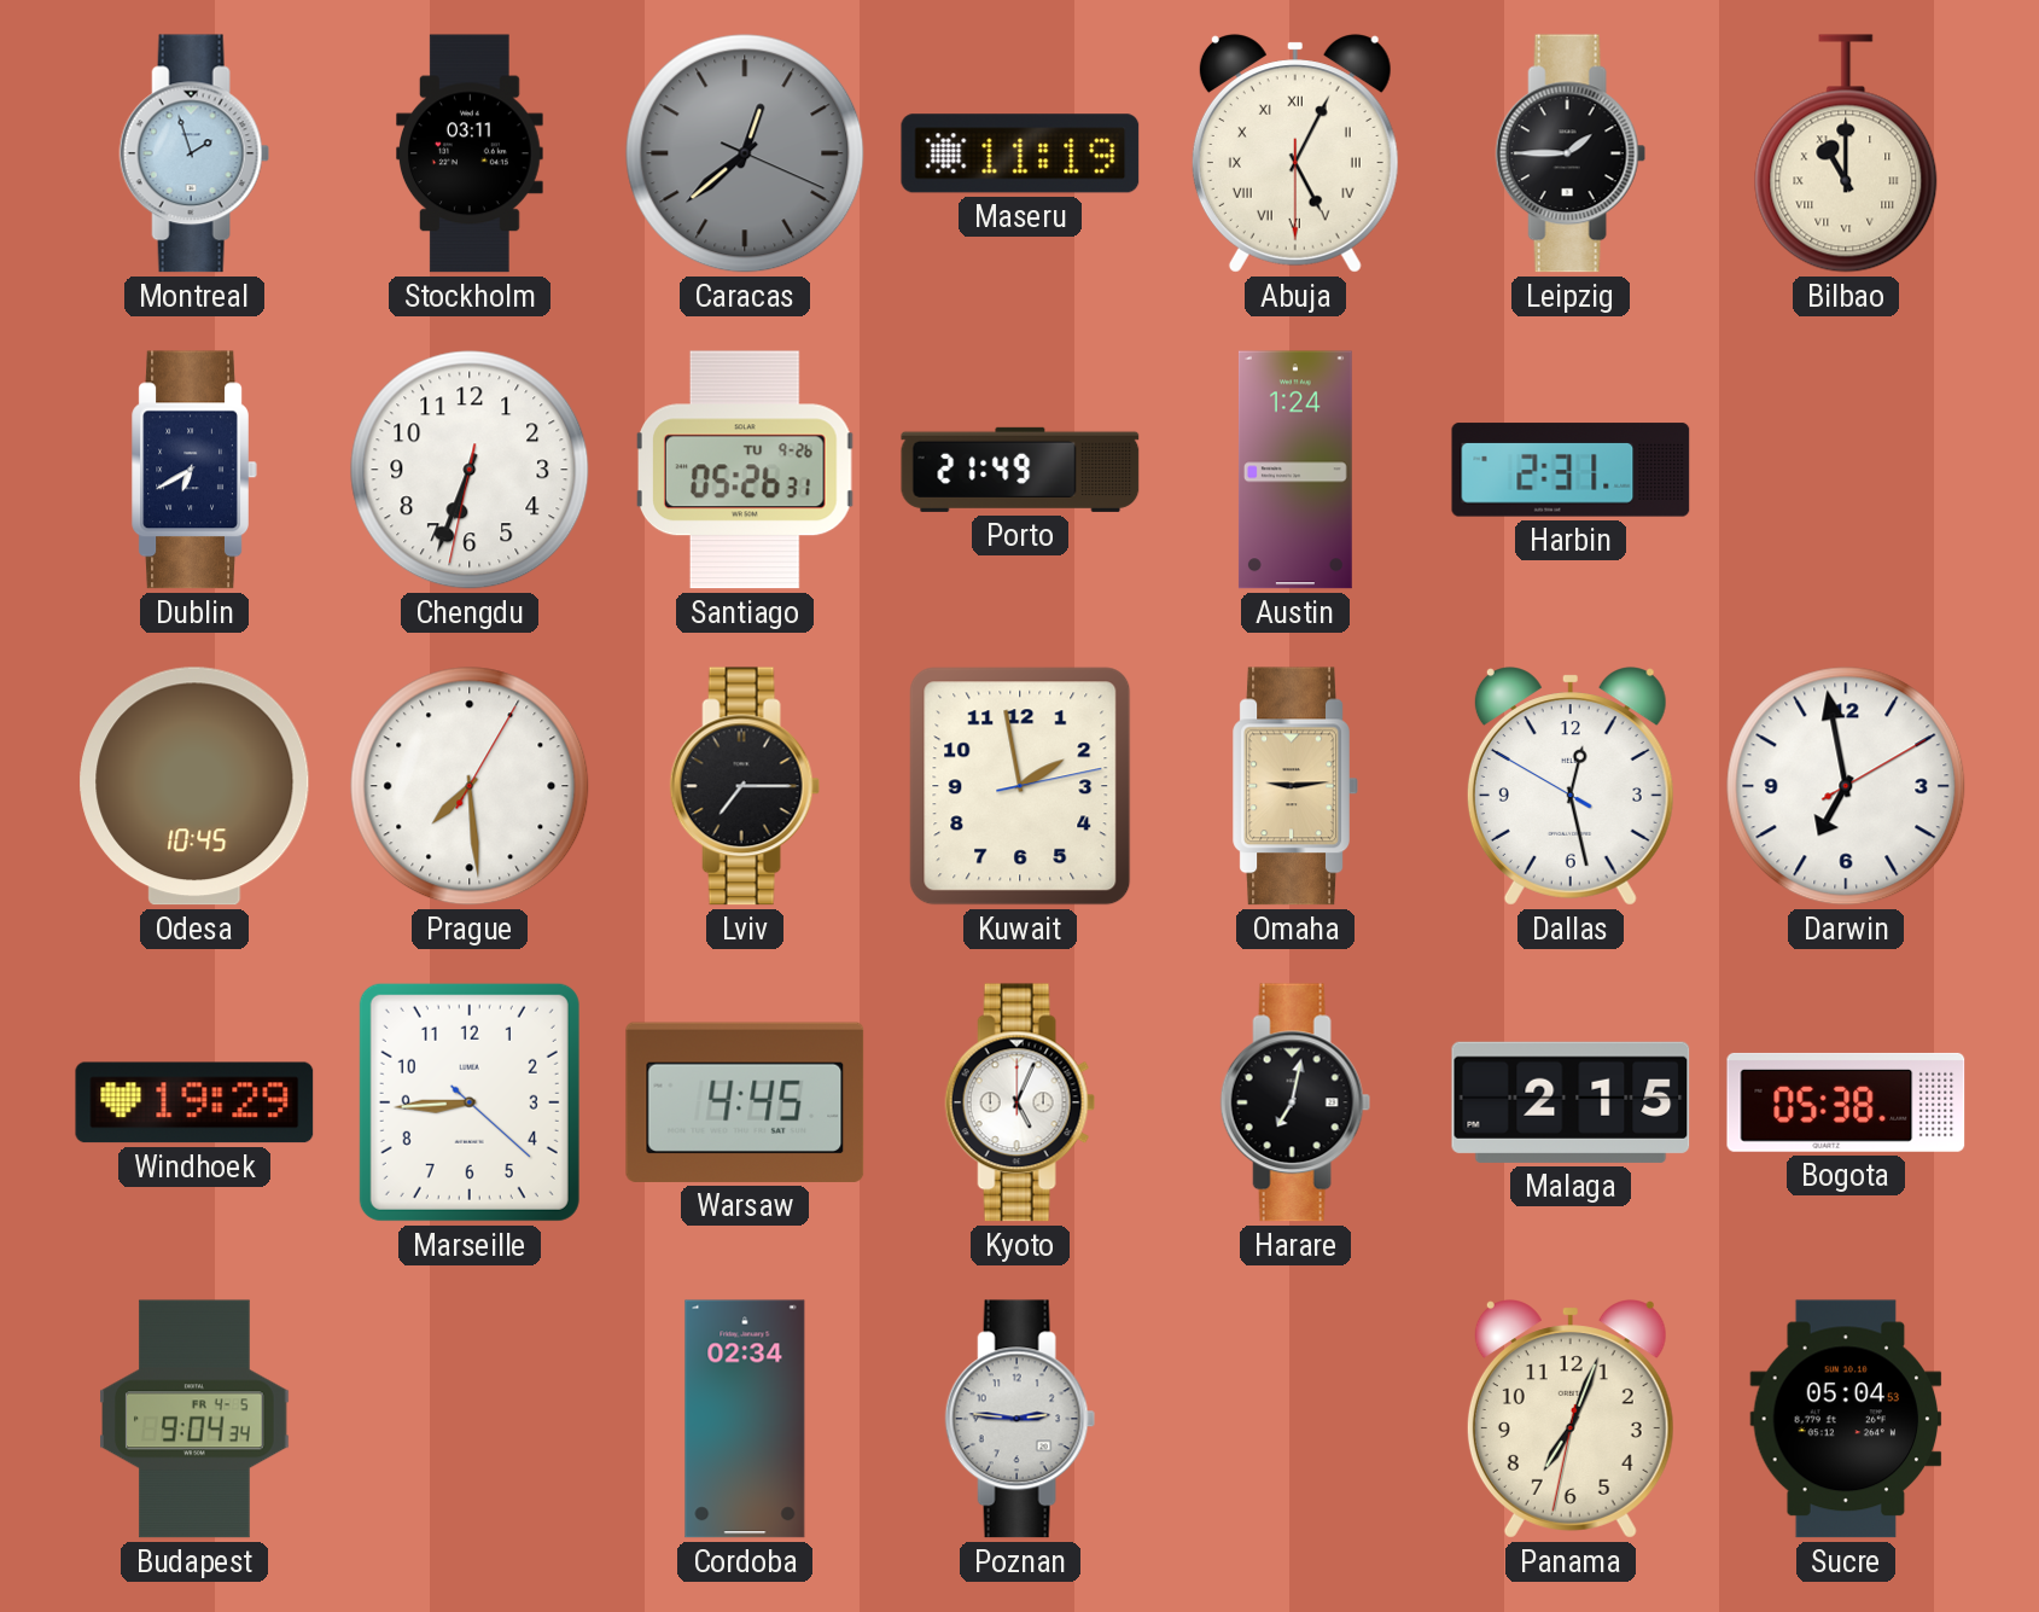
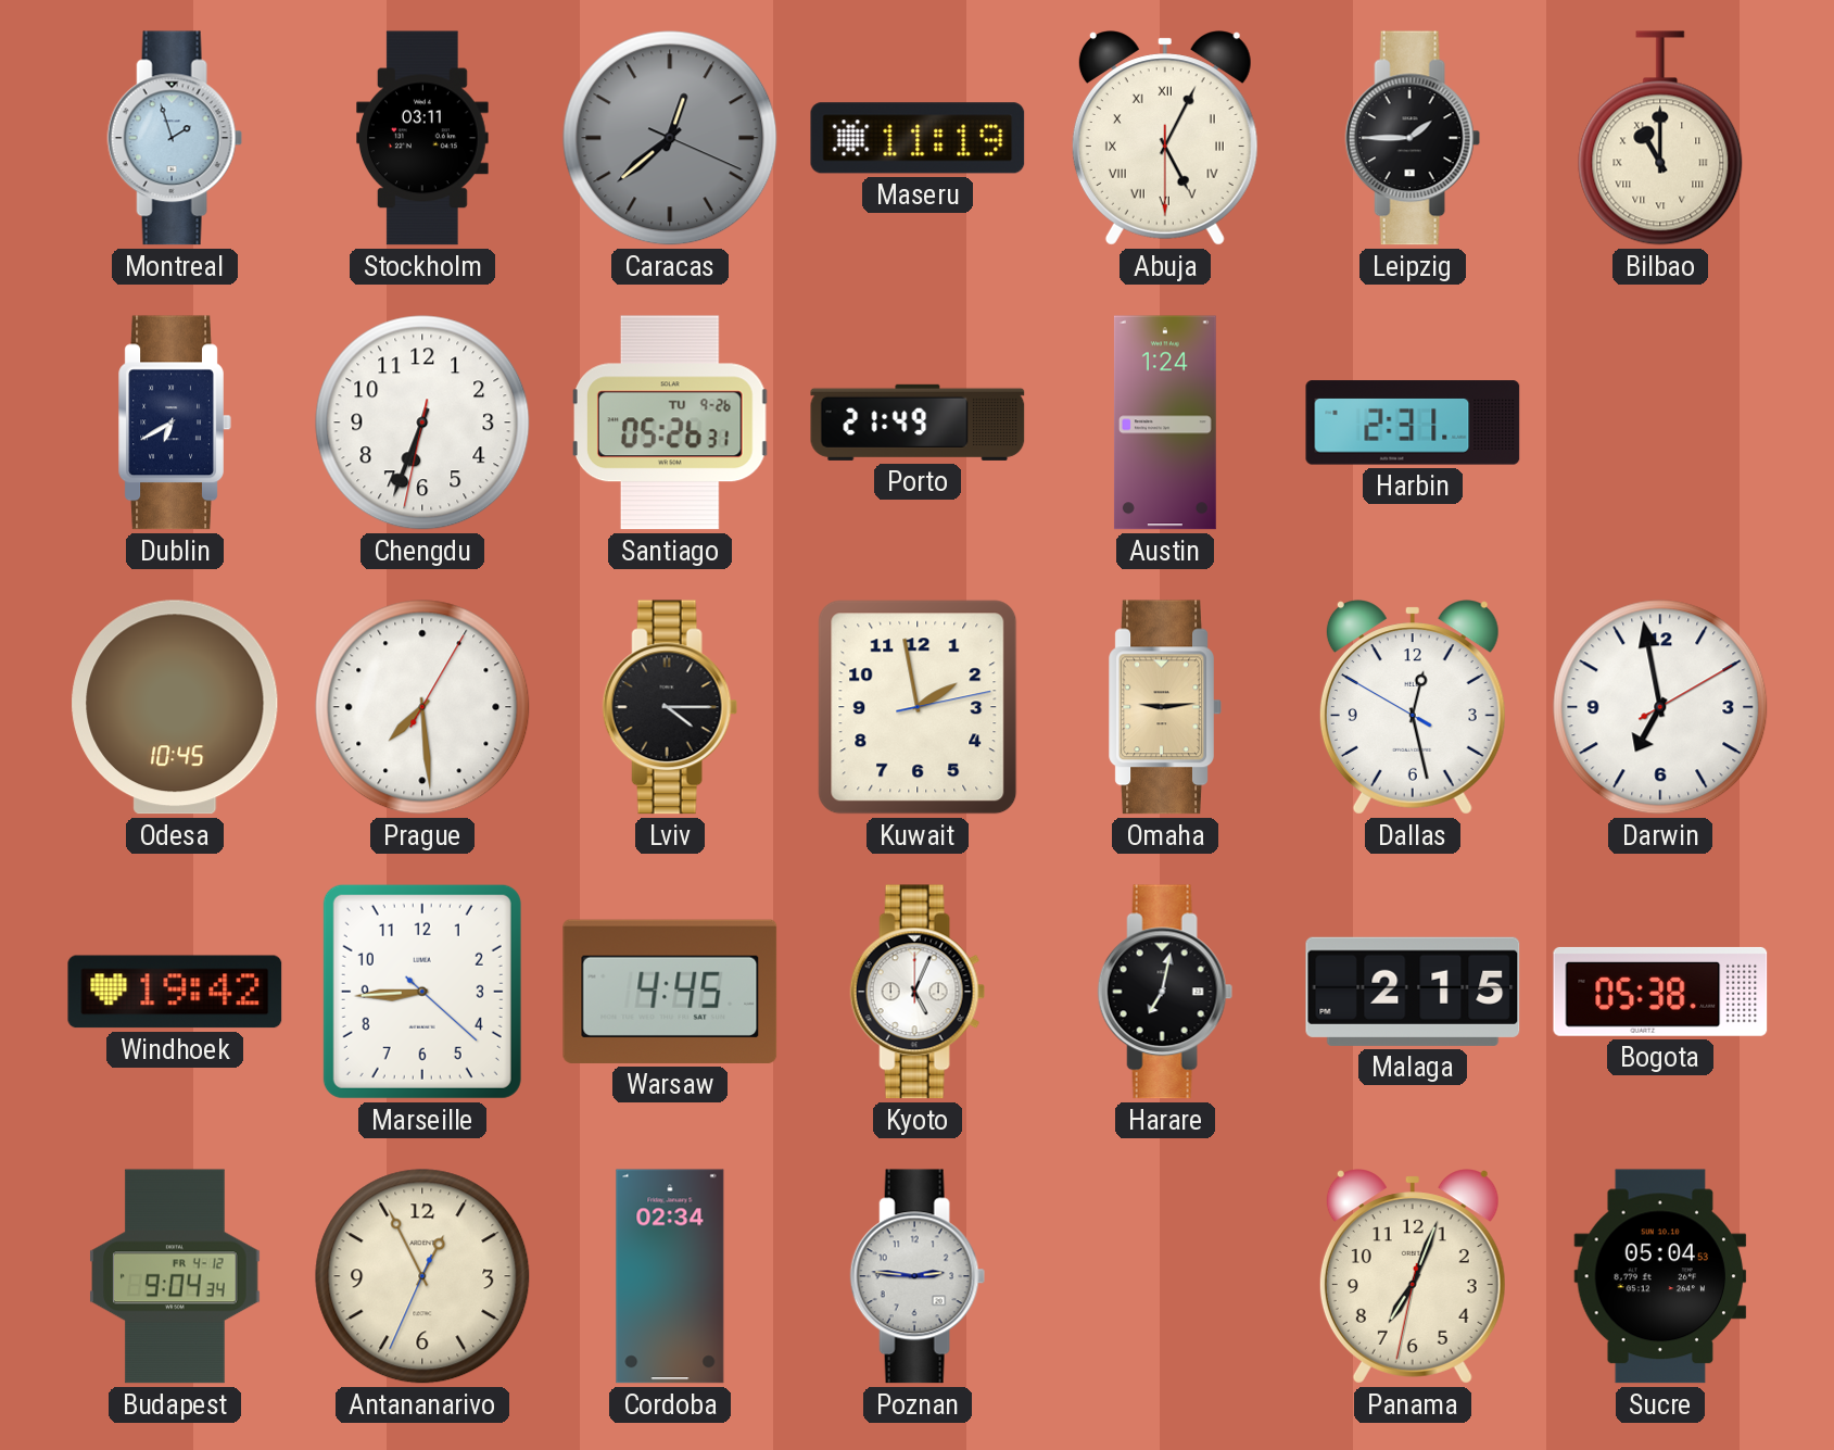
Lviv: 7:15 -> 4:15
Windhoek: 19:29 -> 19:42
Budapest date: FR 4-5 -> FR 4-12
Antananarivo: none -> 12:55
